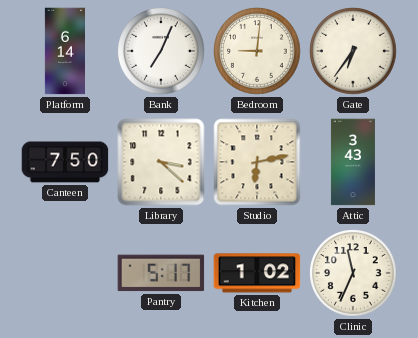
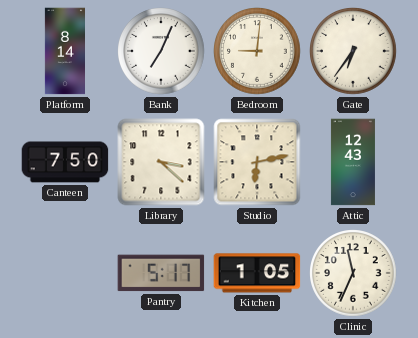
Platform: 6:14 -> 8:14
Attic: 3:43 -> 12:43
Kitchen: 1:02 -> 1:05
